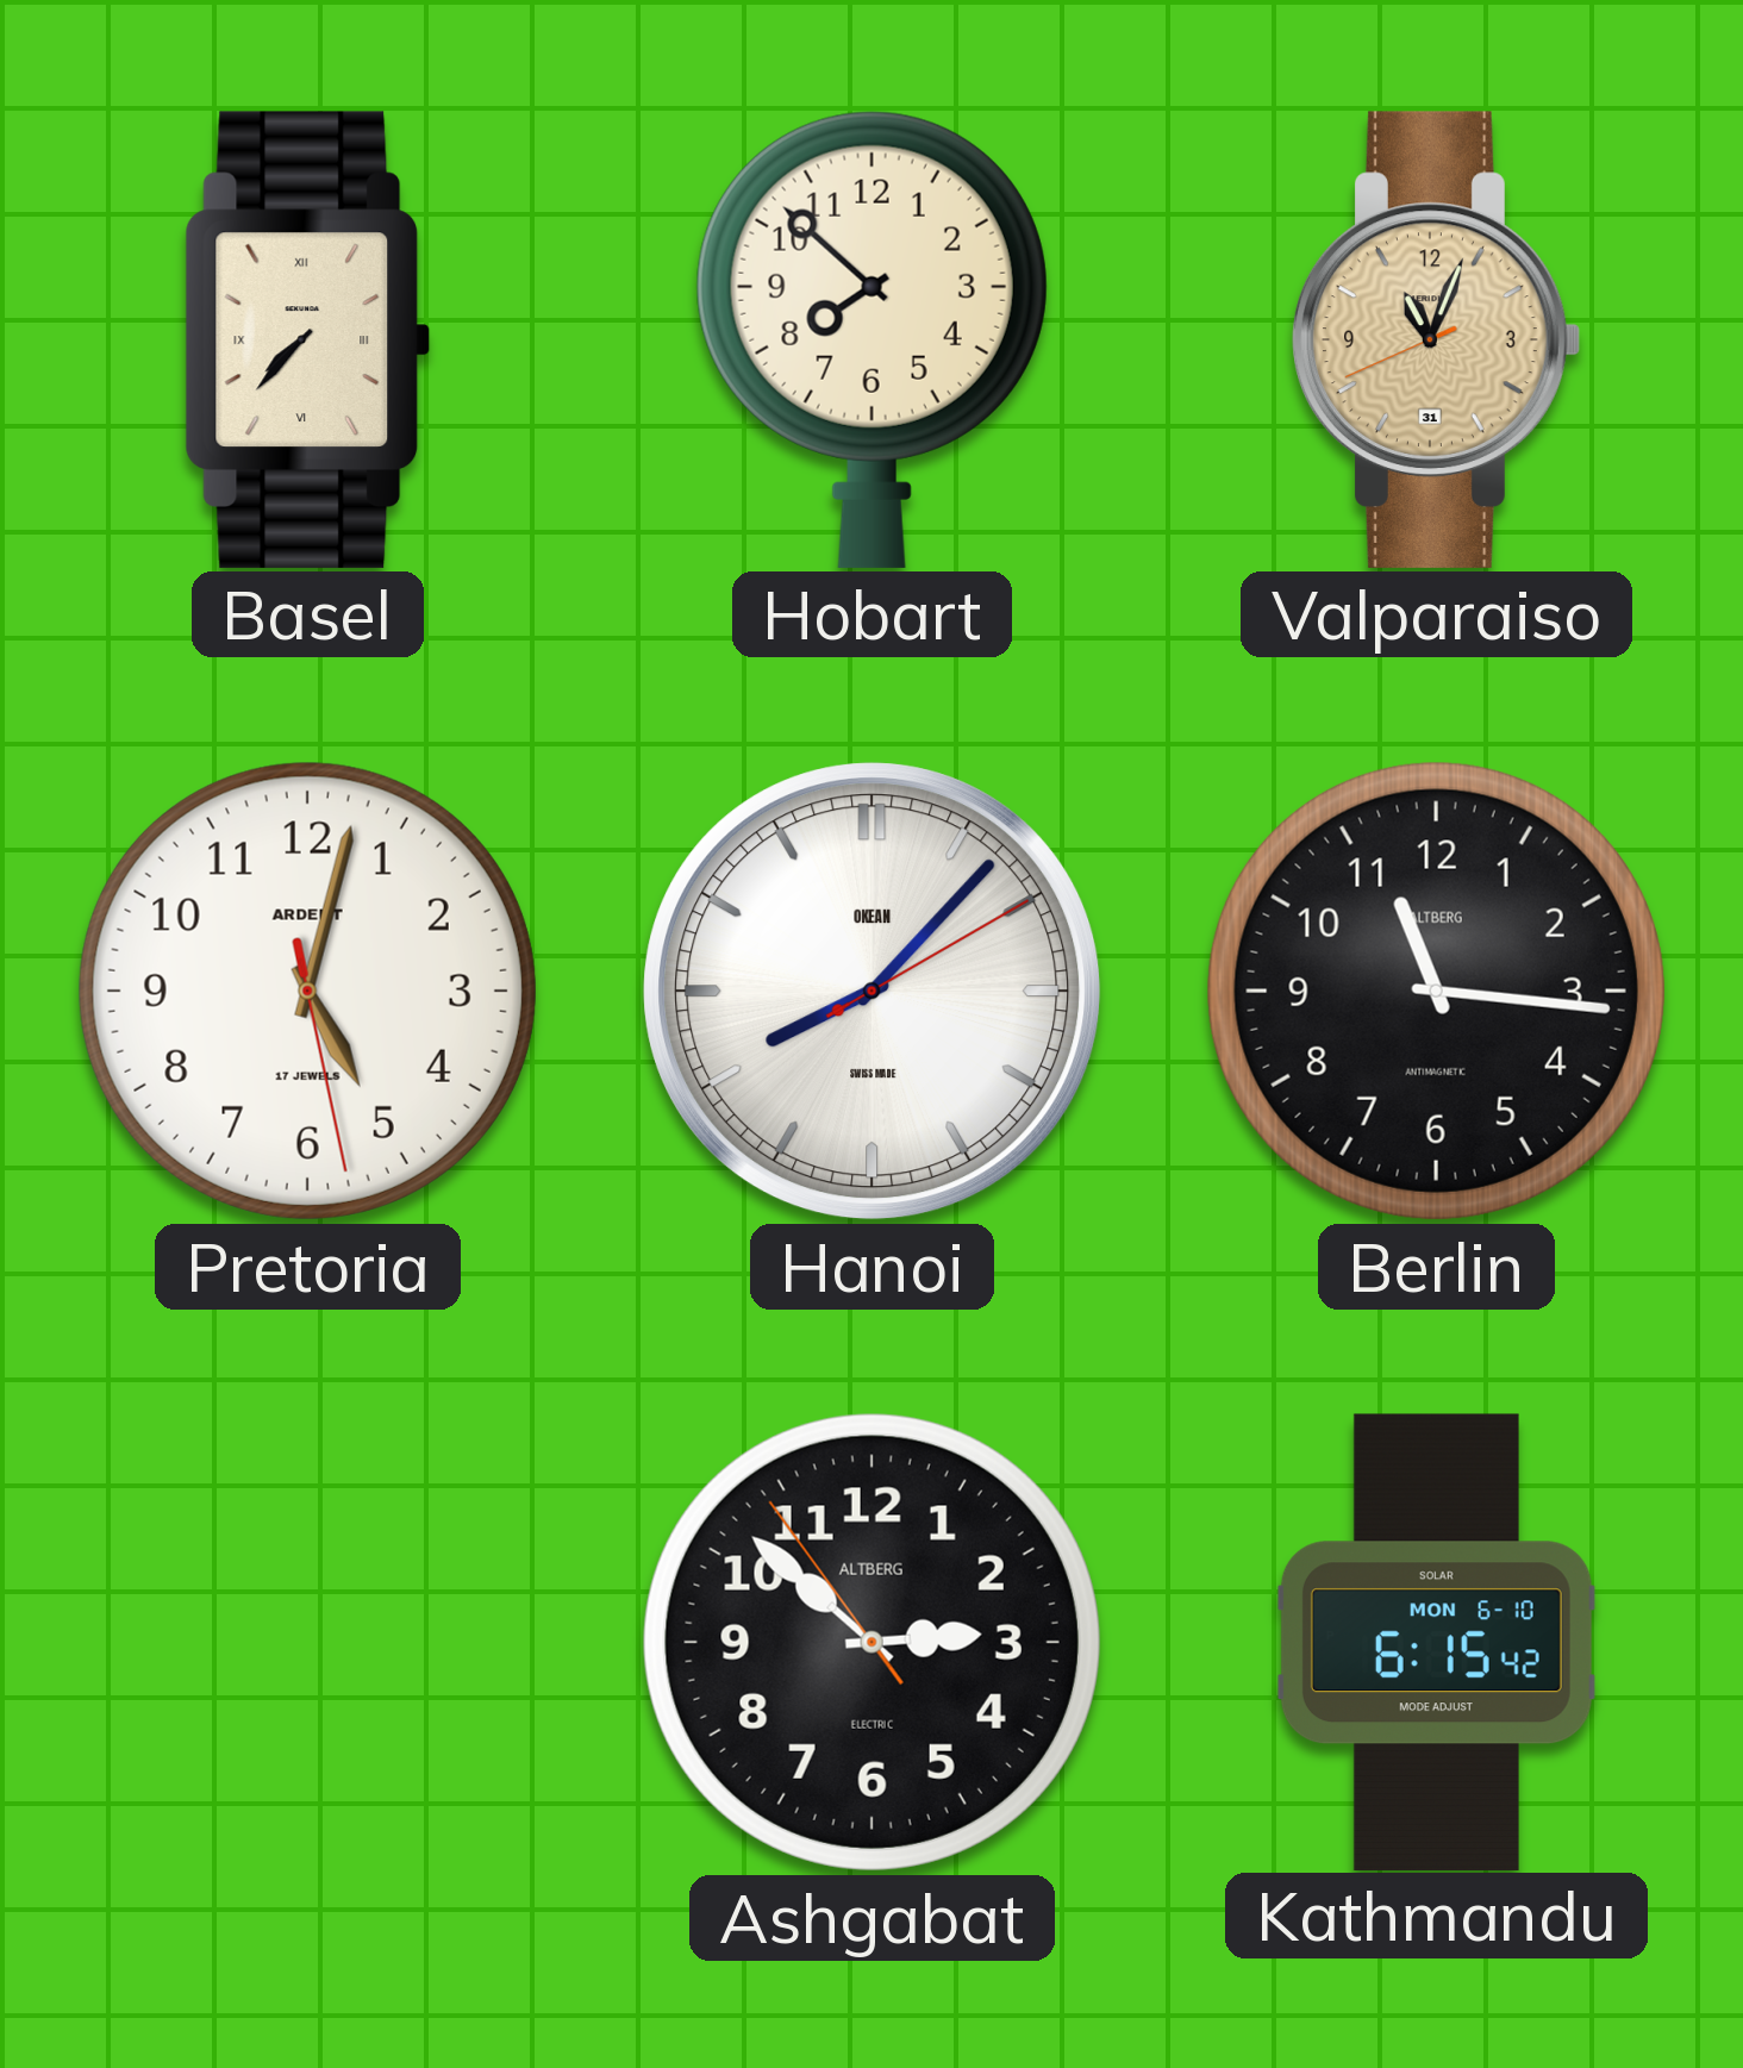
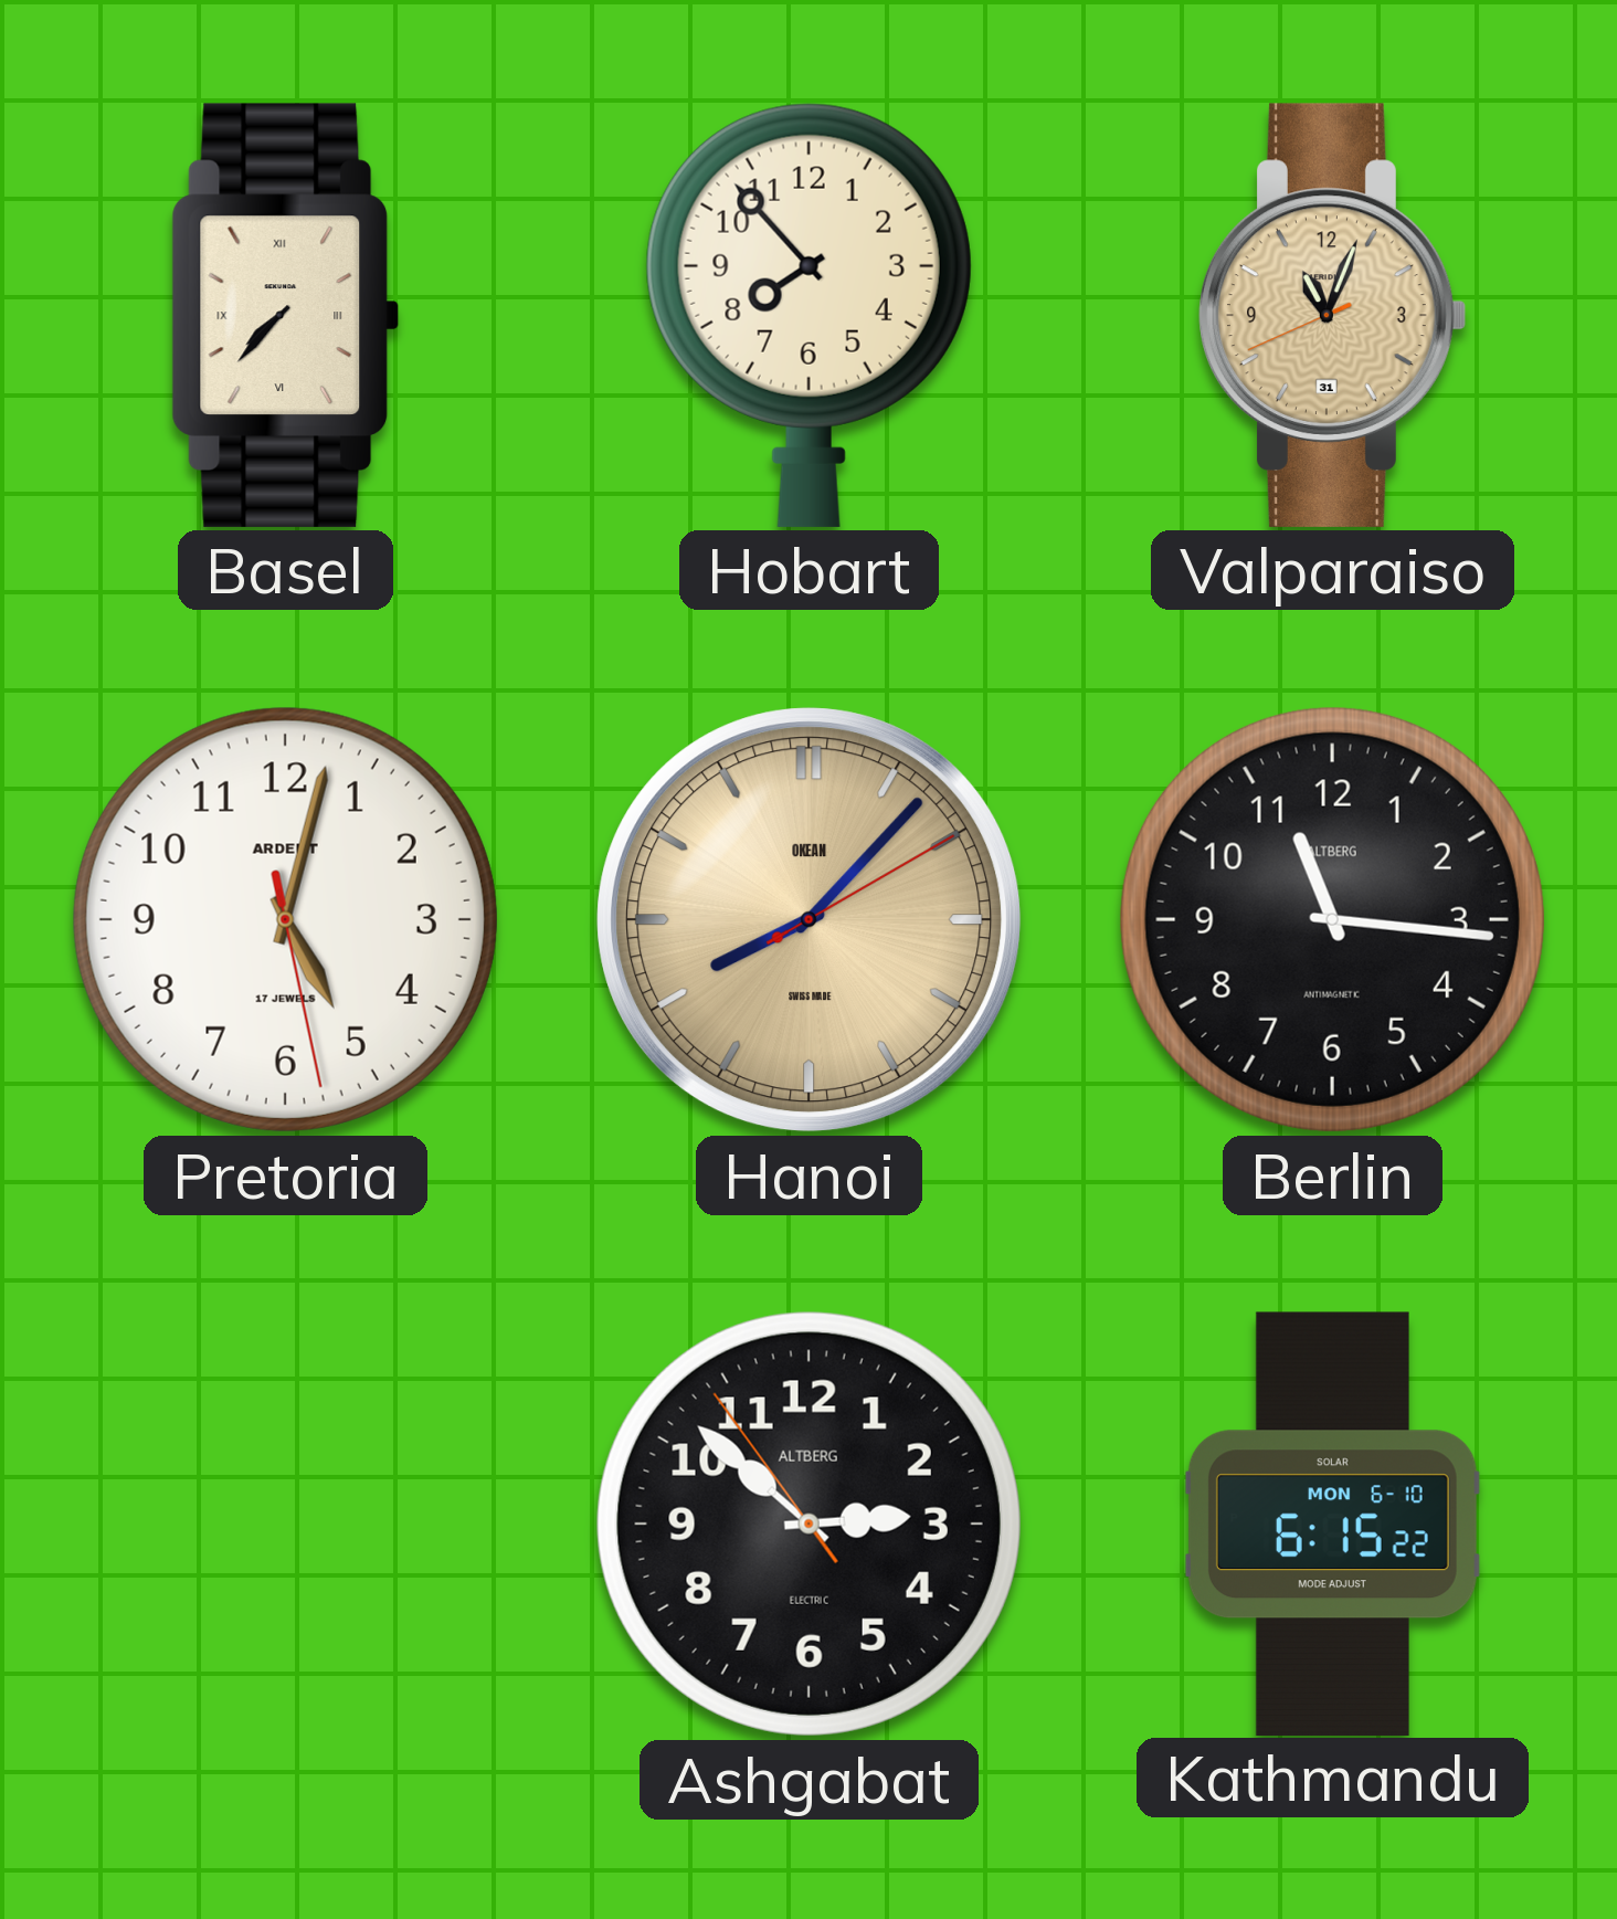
Hobart: 7:52 -> 7:53
Hanoi dial: white -> champagne
Kathmandu: 6:15:42 -> 6:15:22
